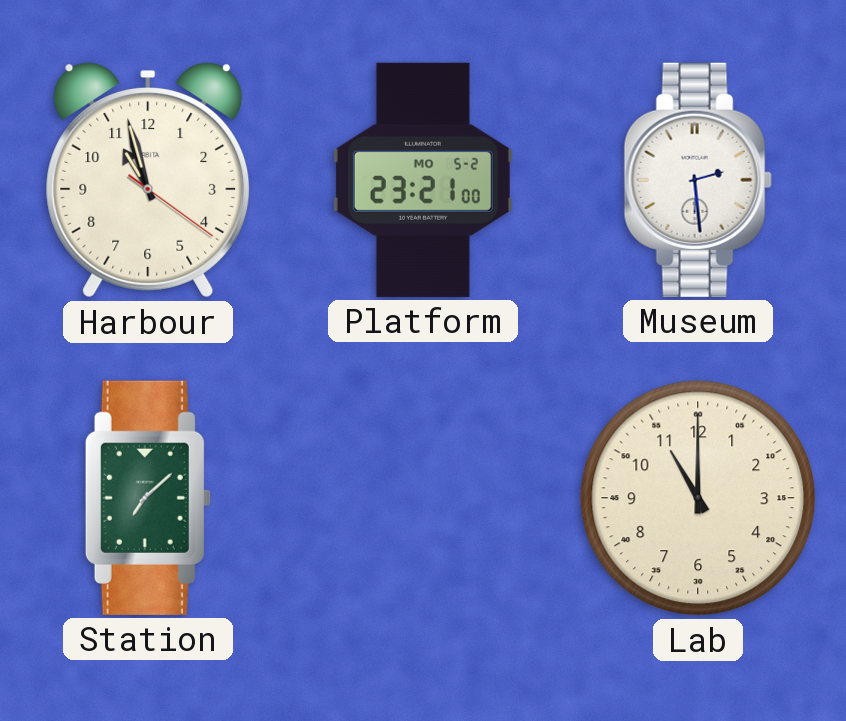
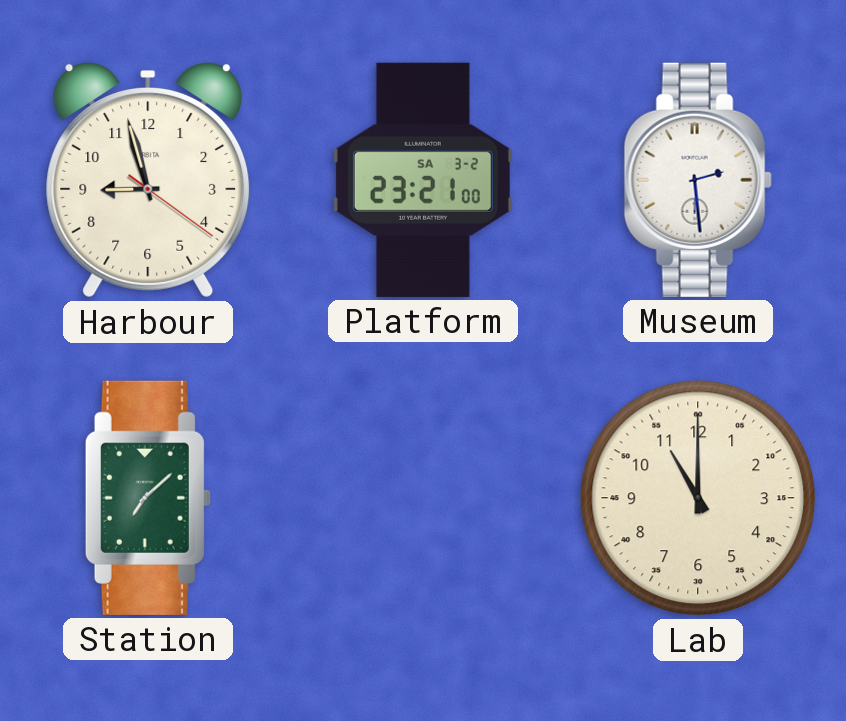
Harbour: 10:57 -> 8:57
Platform date: MO 5-2 -> SA 3-2
